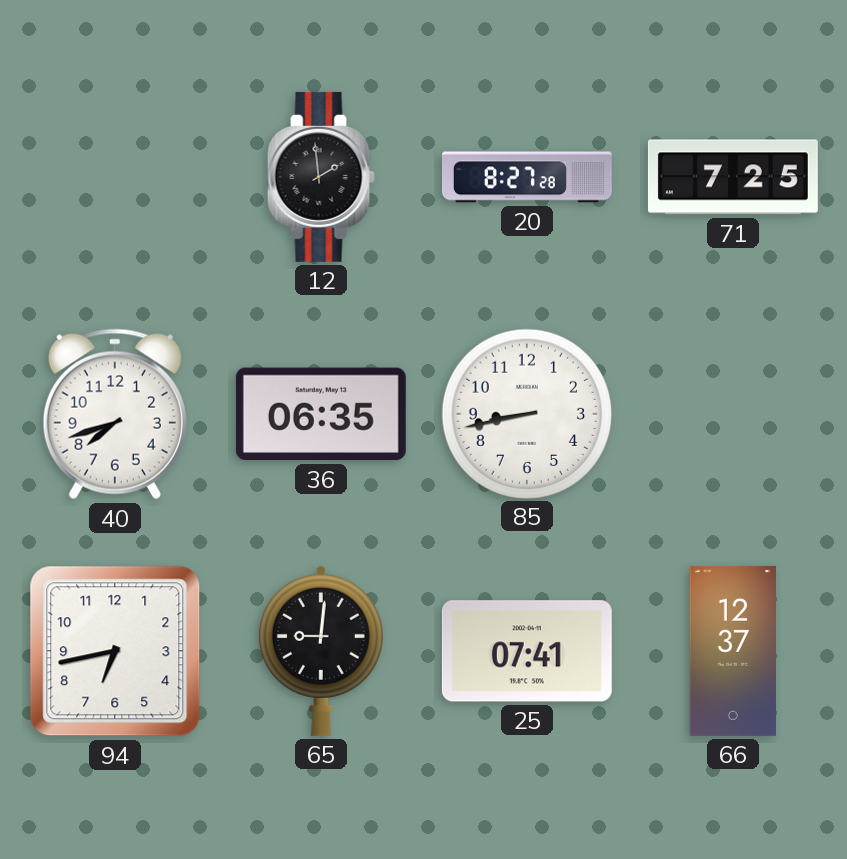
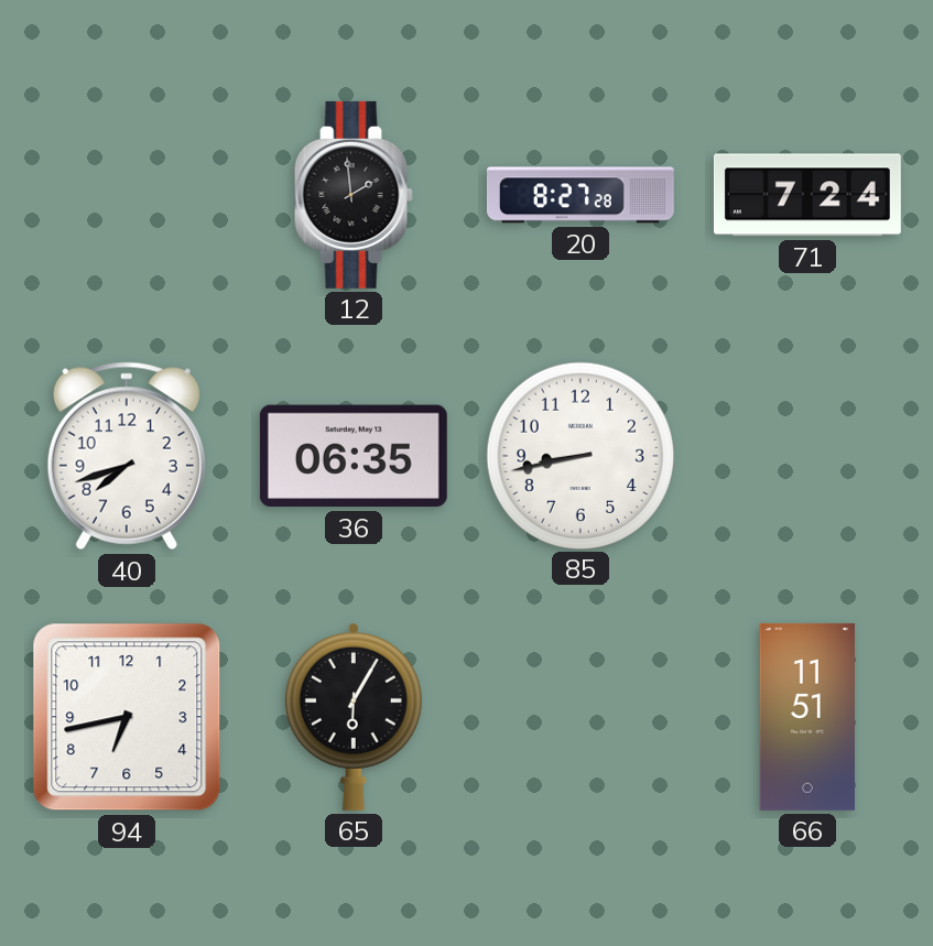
71: 7:25 -> 7:24
65: 9:01 -> 6:05
25: 07:41 -> none
66: 12:37 -> 11:51
